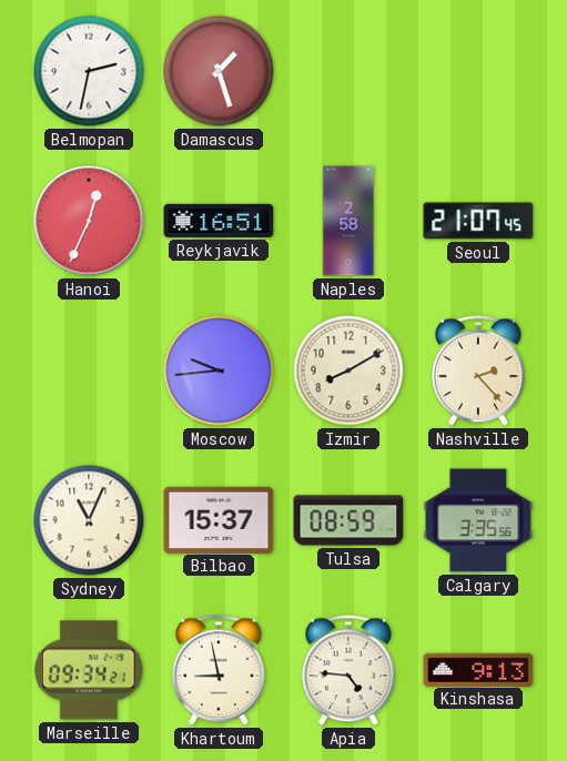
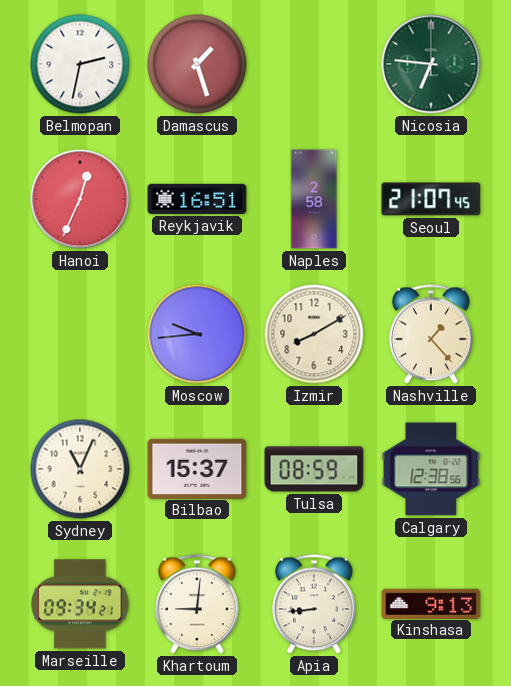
Nicosia: none -> 6:46
Nashville: 2:23 -> 1:23
Calgary: 3:35 -> 12:38
Khartoum: 8:58 -> 9:01
Apia: 4:46 -> 8:44
